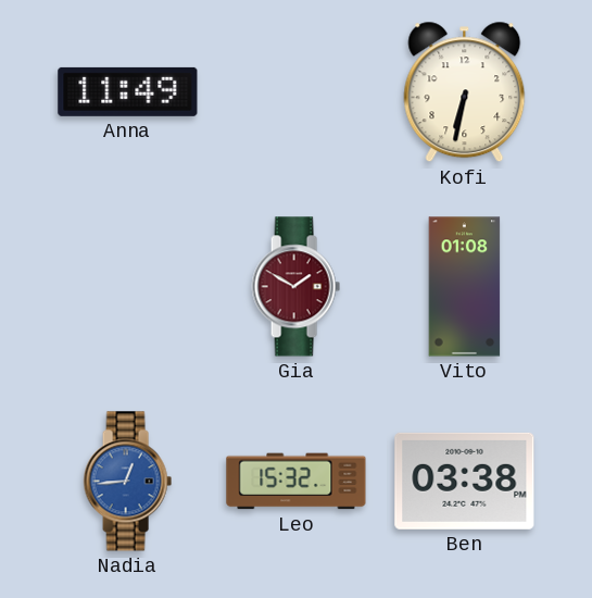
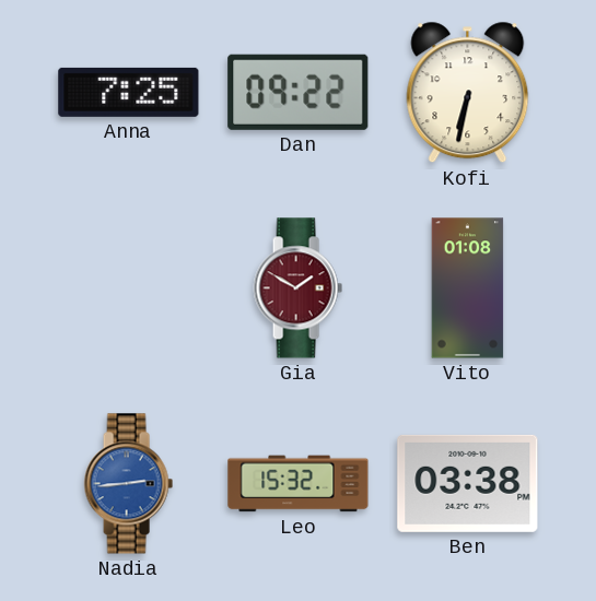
Anna: 11:49 -> 7:25
Dan: none -> 09:22
Nadia: 12:44 -> 2:44
